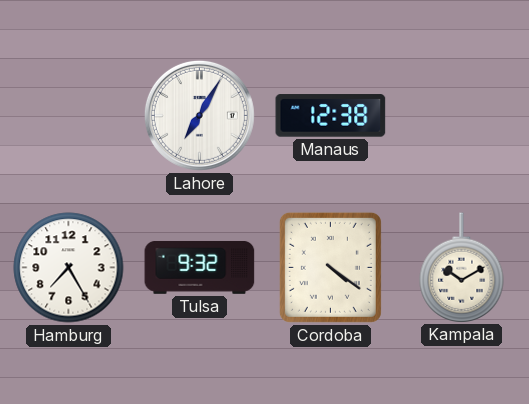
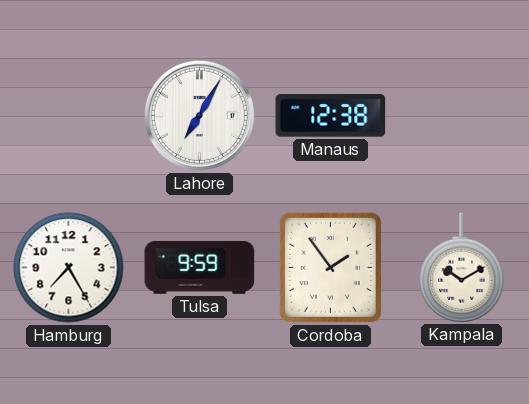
Tulsa: 9:32 -> 9:59
Cordoba: 4:21 -> 1:54
